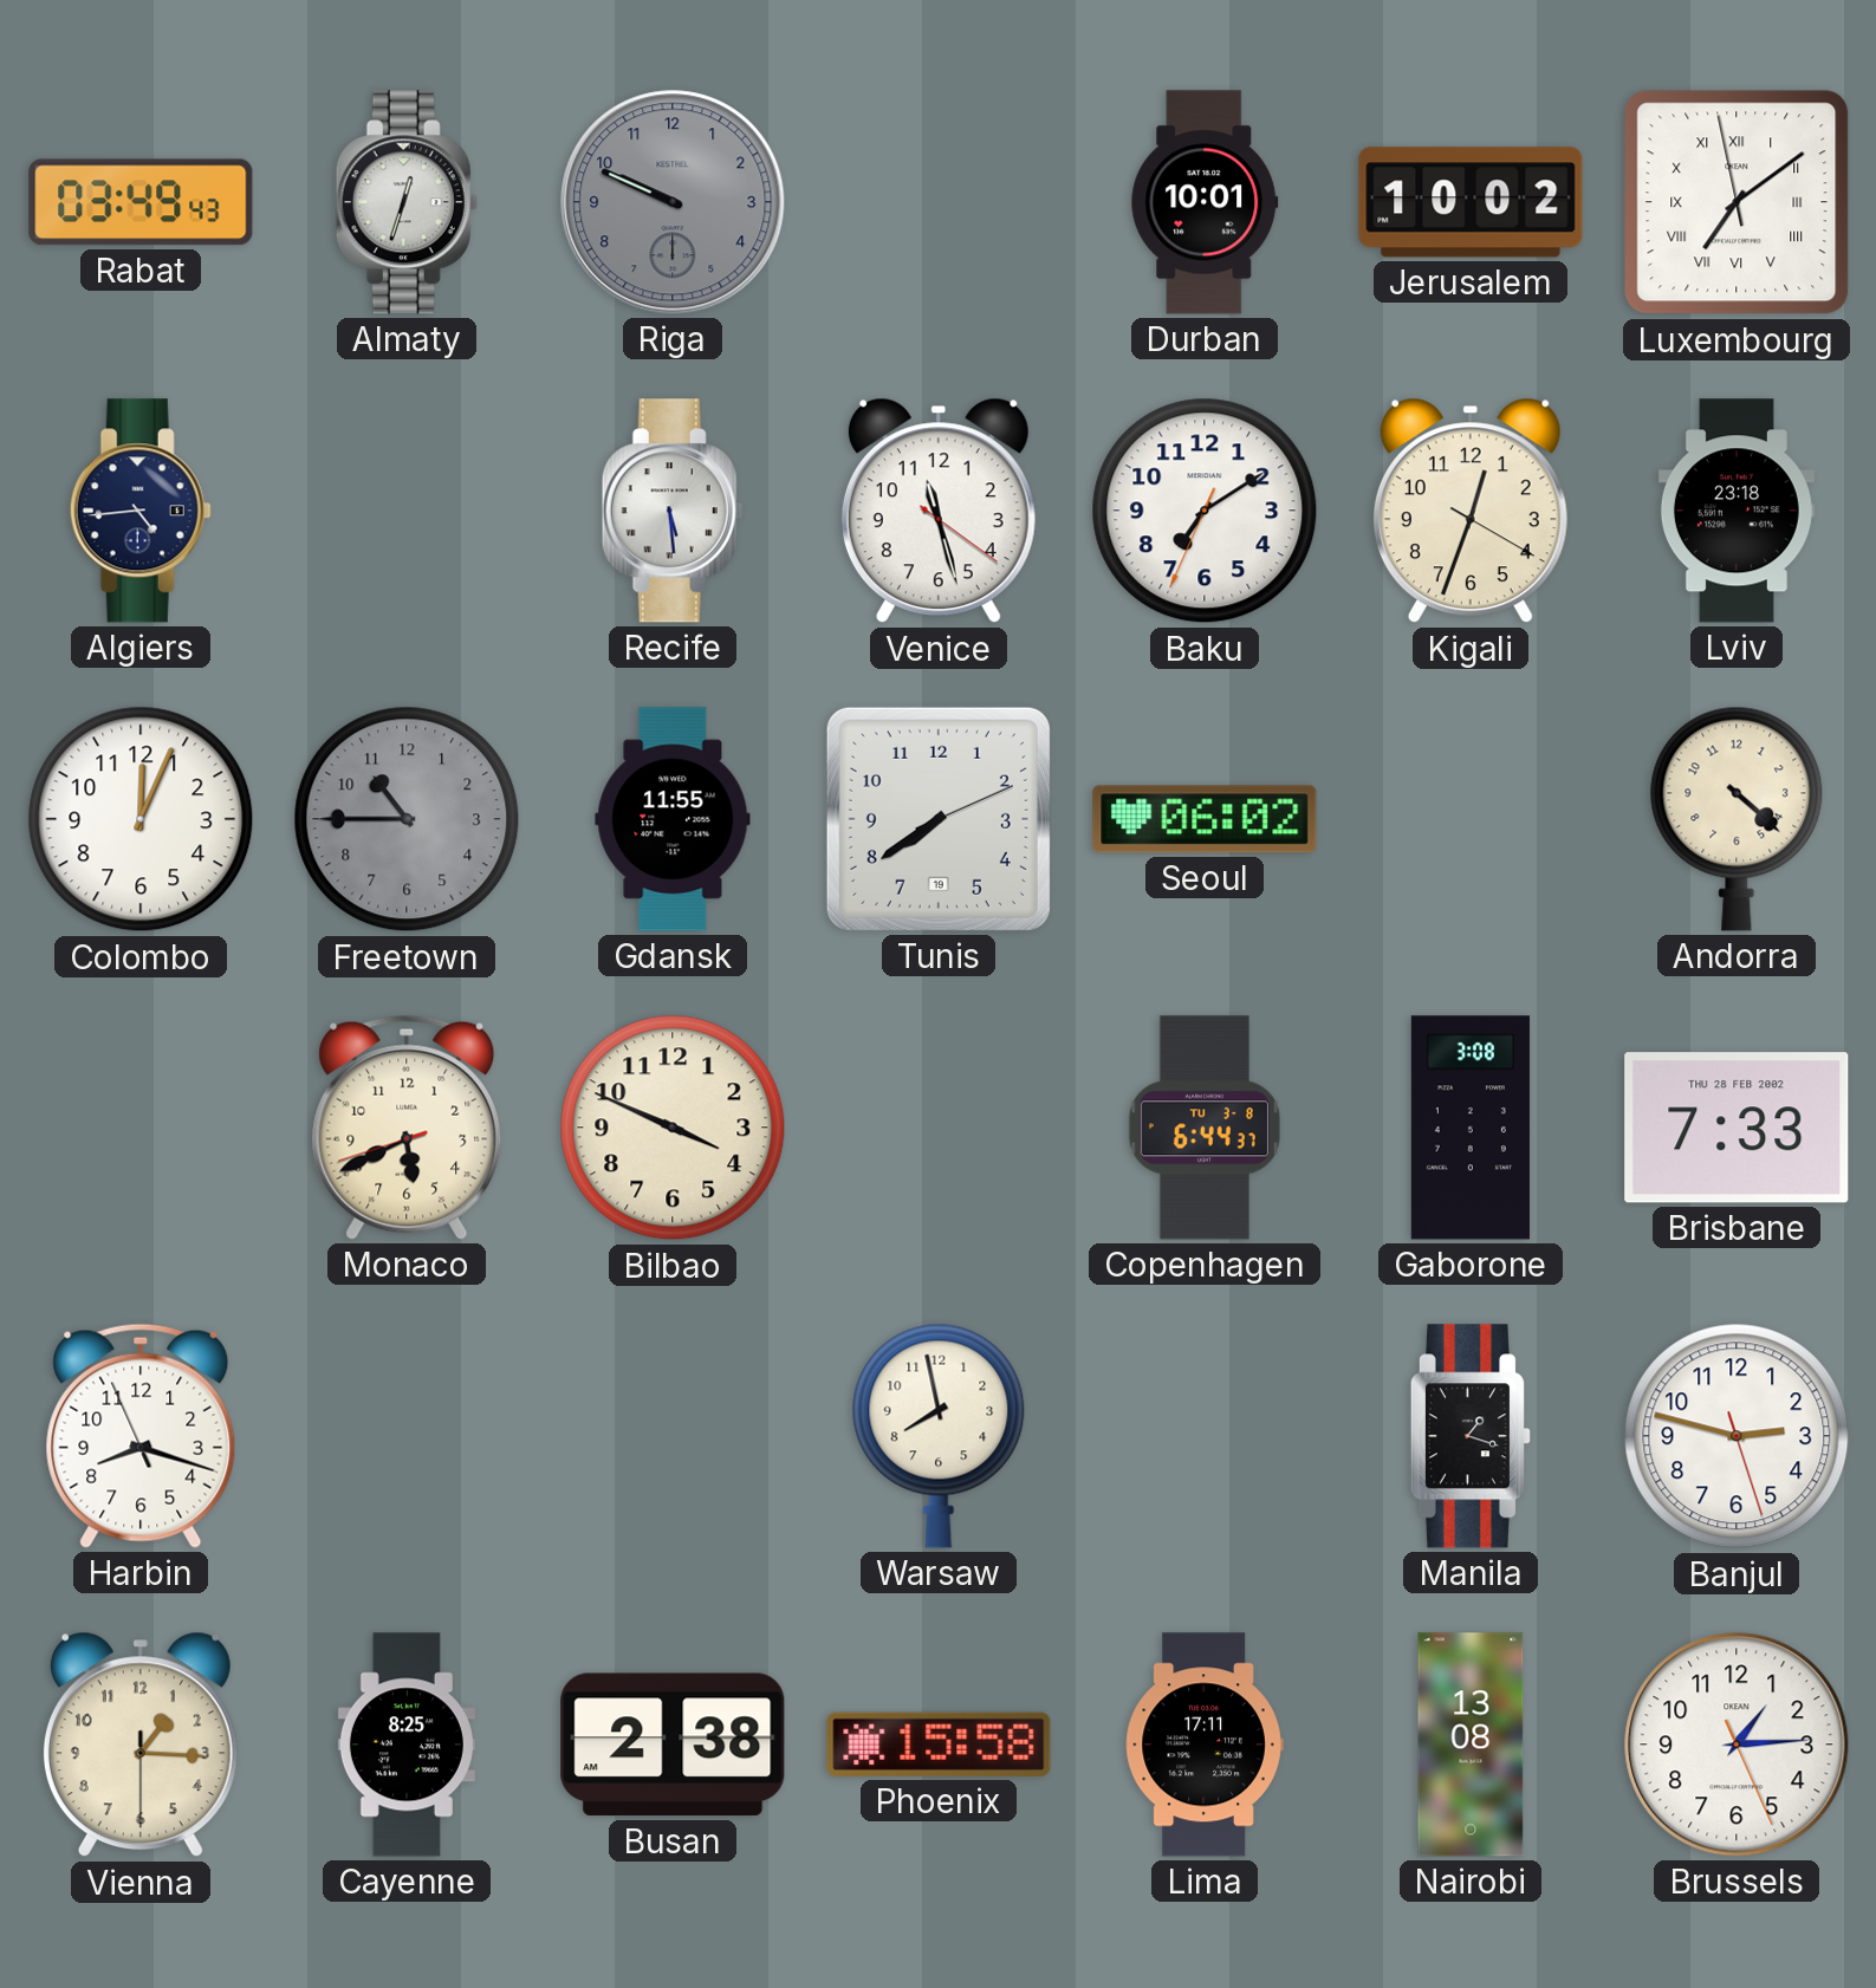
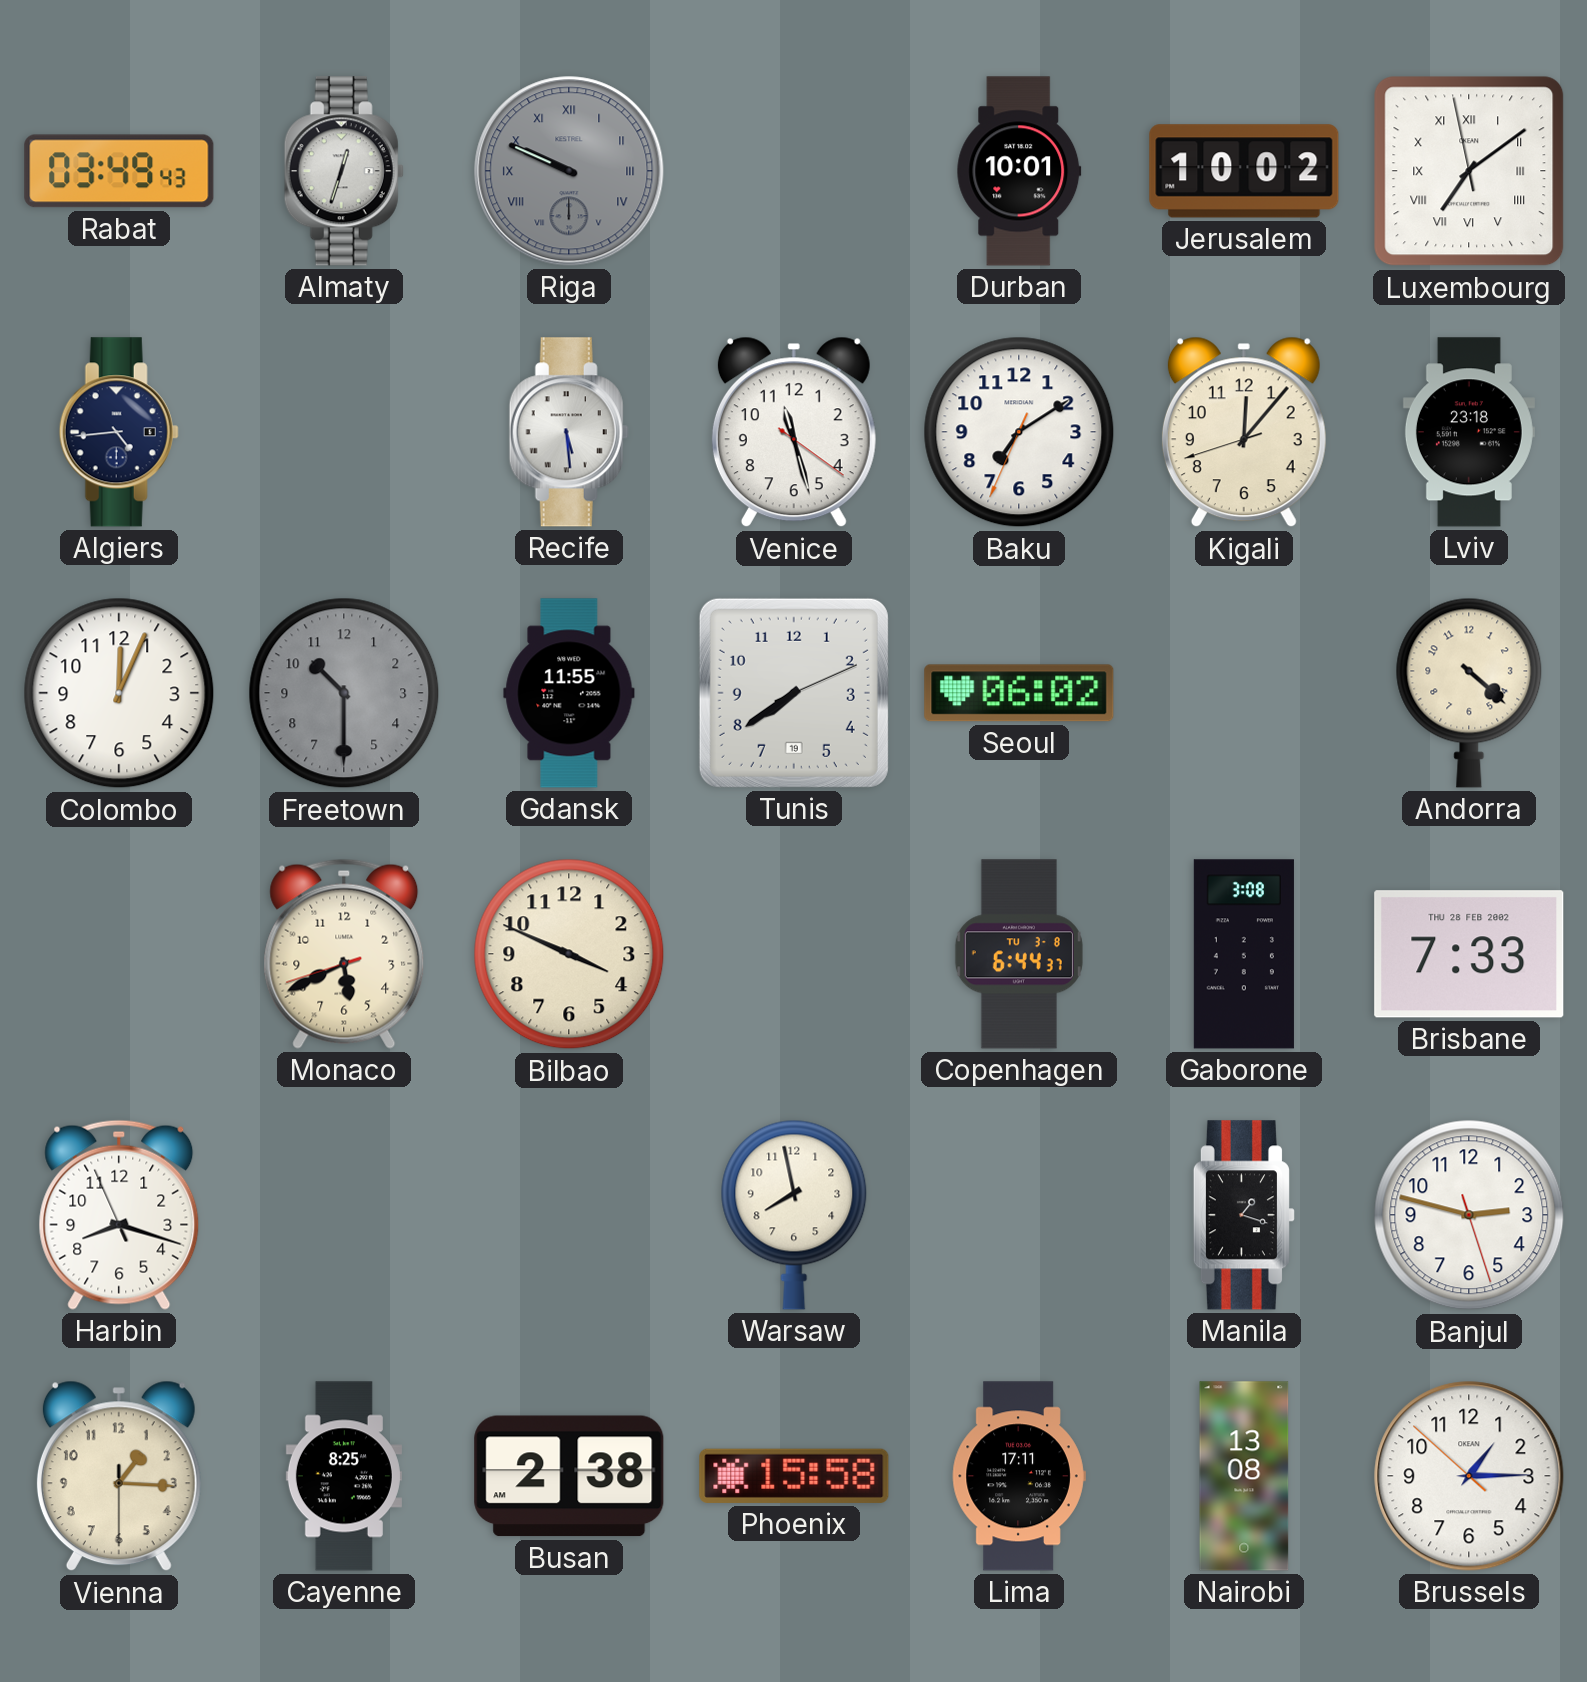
Riga numerals: Arabic -> Roman
Kigali: 12:33 -> 12:06
Freetown: 10:45 -> 10:30
Brussels: 1:14:26 -> 1:14:52
